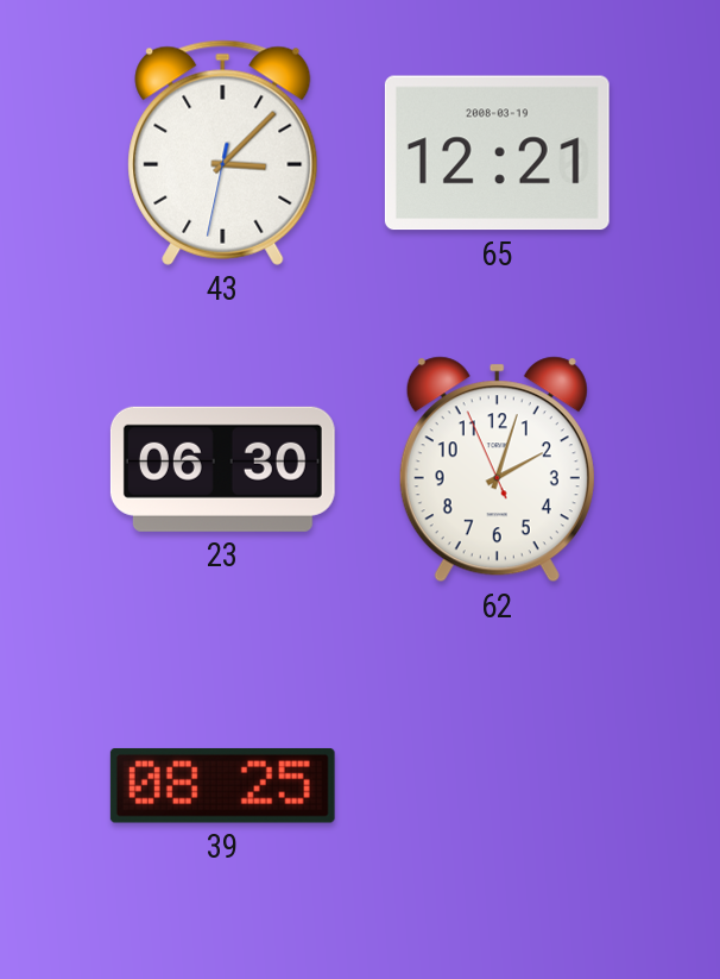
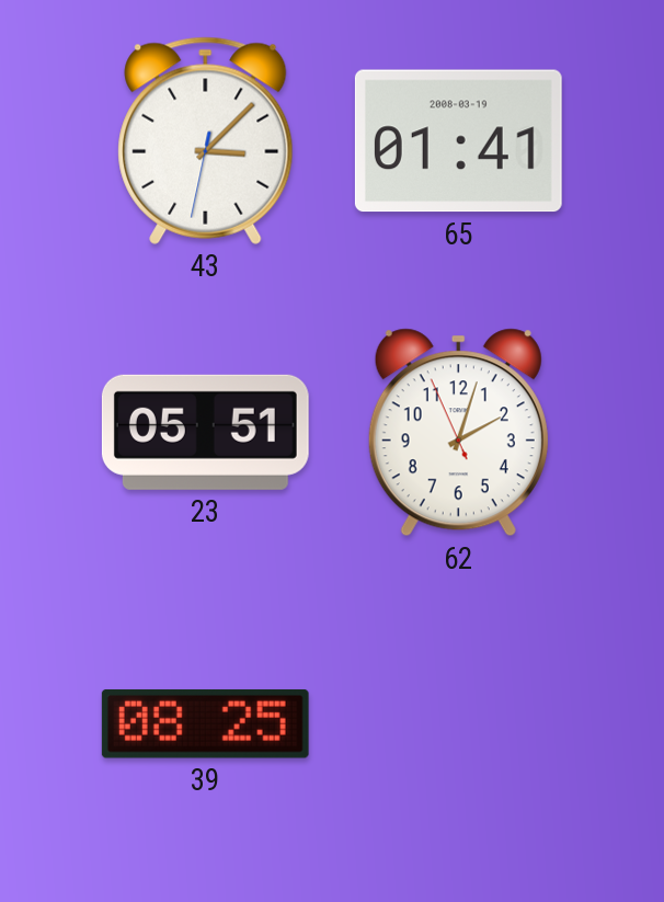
65: 12:21 -> 01:41
23: 06:30 -> 05:51
